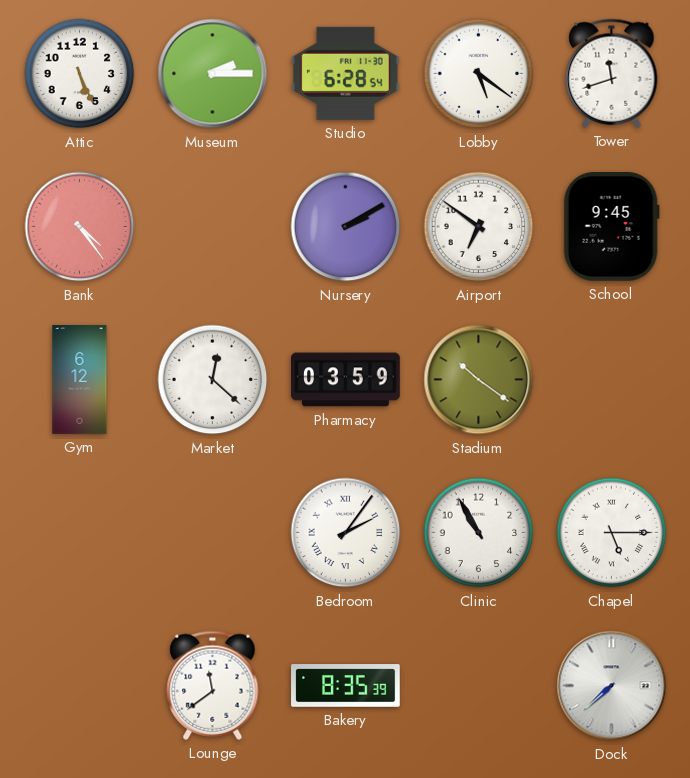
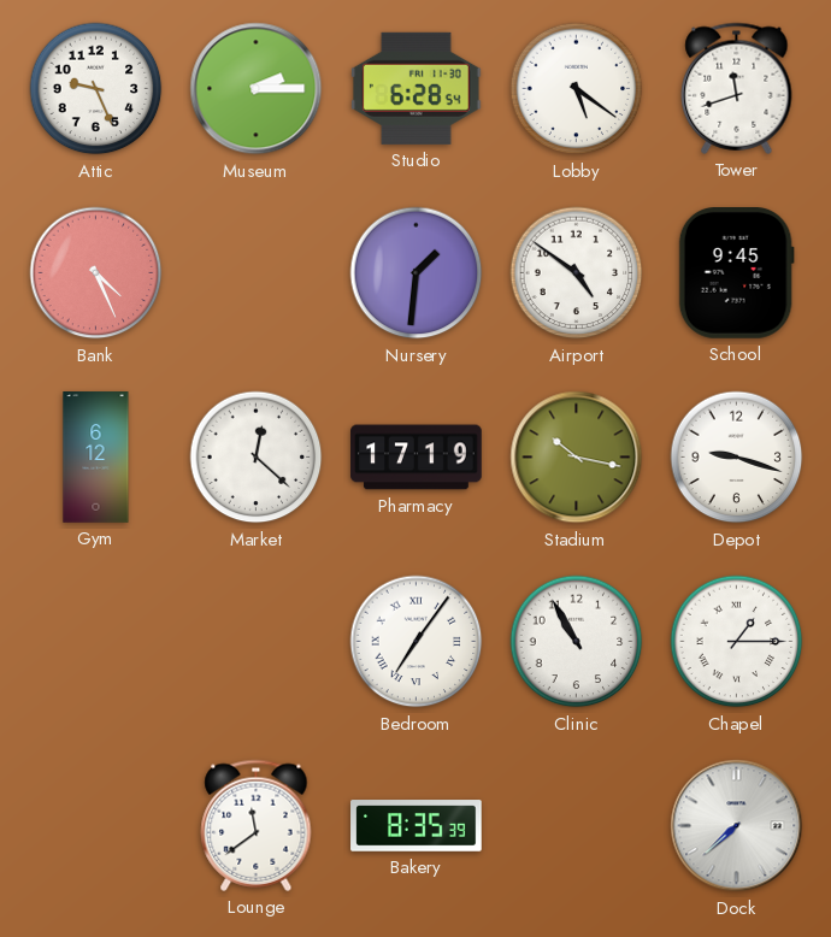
Attic: 5:26 -> 9:26
Bank: 4:24 -> 4:26
Nursery: 2:10 -> 1:31
Airport: 6:51 -> 4:51
Pharmacy: 03:59 -> 17:19
Stadium: 10:21 -> 10:17
Depot: none -> 9:18
Bedroom: 2:06 -> 7:06
Chapel: 5:15 -> 1:15
